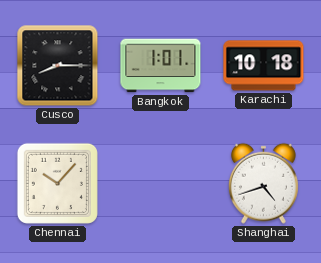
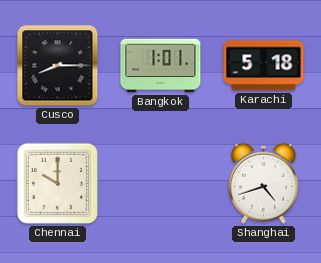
Karachi: 10:18 -> 5:18
Chennai: 10:07 -> 10:00
